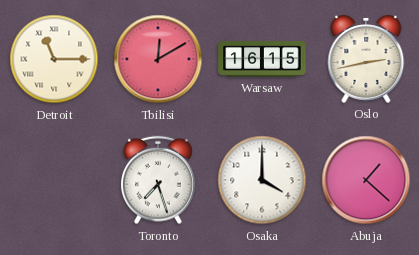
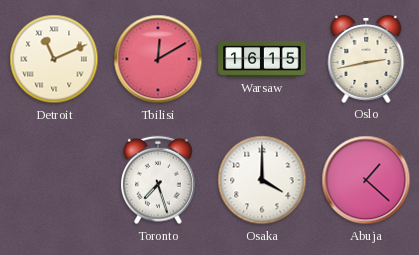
Detroit: 11:15 -> 11:11
